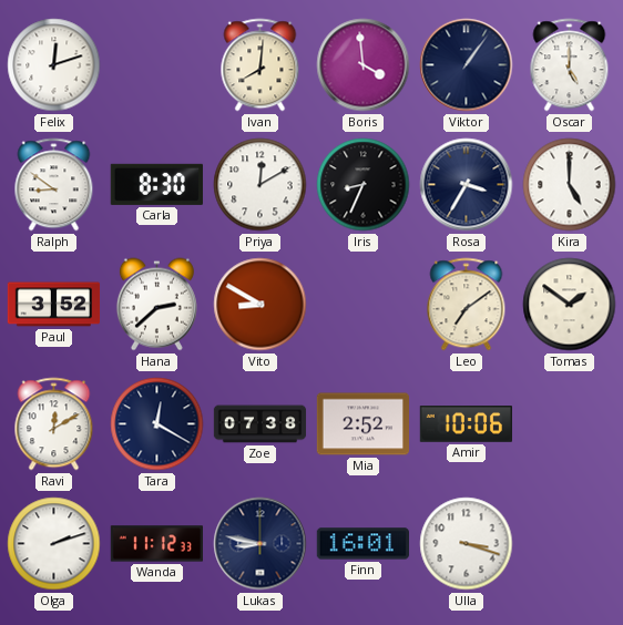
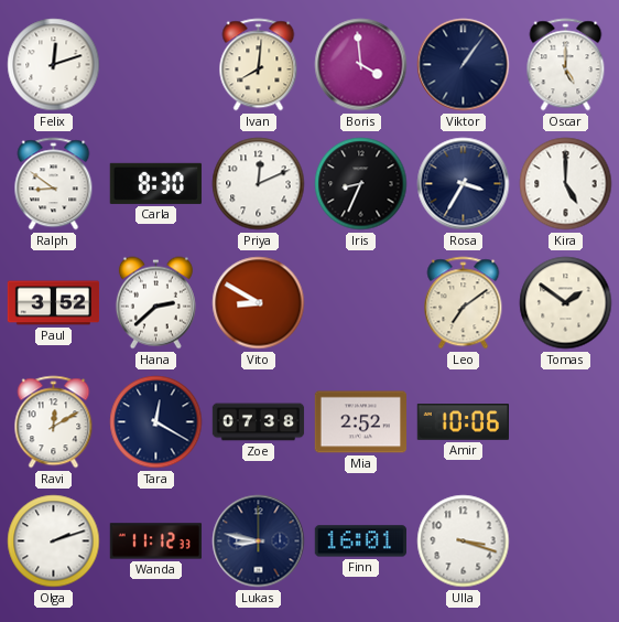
Priya: 12:10 -> 12:11
